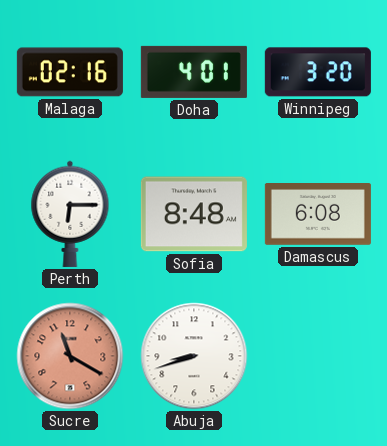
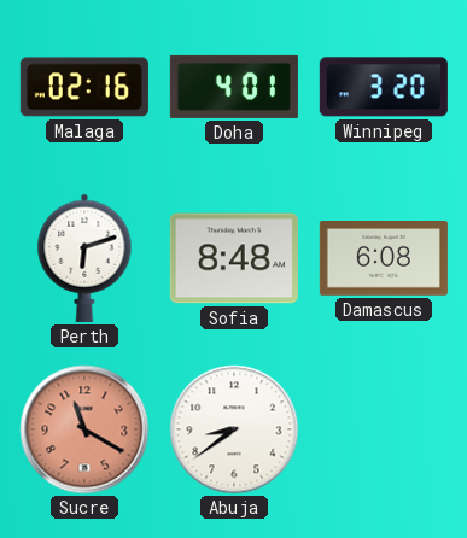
Perth: 6:15 -> 6:12
Abuja: 8:42 -> 8:39
